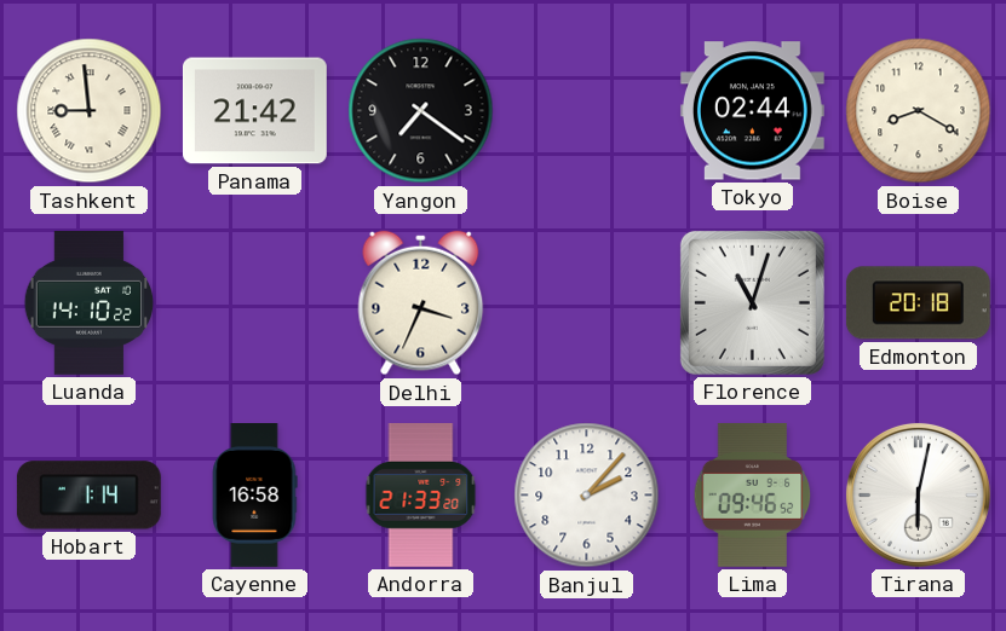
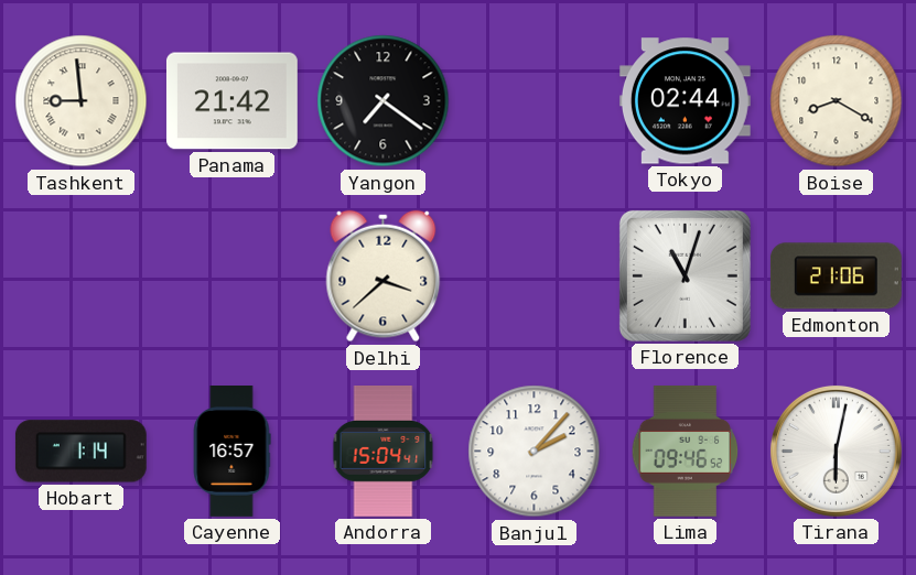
Luanda: 14:10 -> none
Delhi: 3:34 -> 3:38
Edmonton: 20:18 -> 21:06
Cayenne: 16:58 -> 16:57
Andorra: 21:33 -> 15:04
